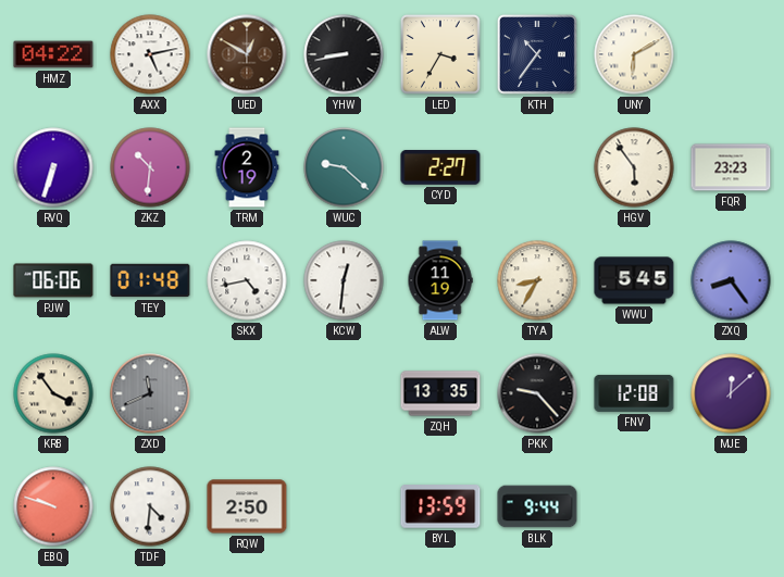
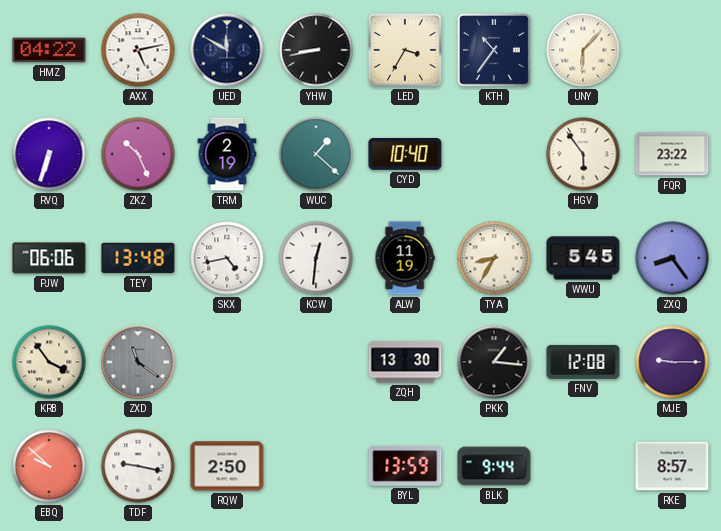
UED: 12:50 -> 11:50
UED dial: brown -> navy
UNY: 6:10 -> 6:07
ZKZ: 10:31 -> 10:26
WUC: 9:22 -> 1:22
CYD: 2:27 -> 10:40
FQR: 23:23 -> 23:22
TEY: 01:48 -> 13:48
ZXD: 11:41 -> 11:21
ZQH: 13:35 -> 13:30
PKK: 9:23 -> 1:16
MJE: 12:08 -> 9:15
EBQ: 9:48 -> 9:52
TDF: 4:31 -> 9:17
RKE: none -> 8:57
